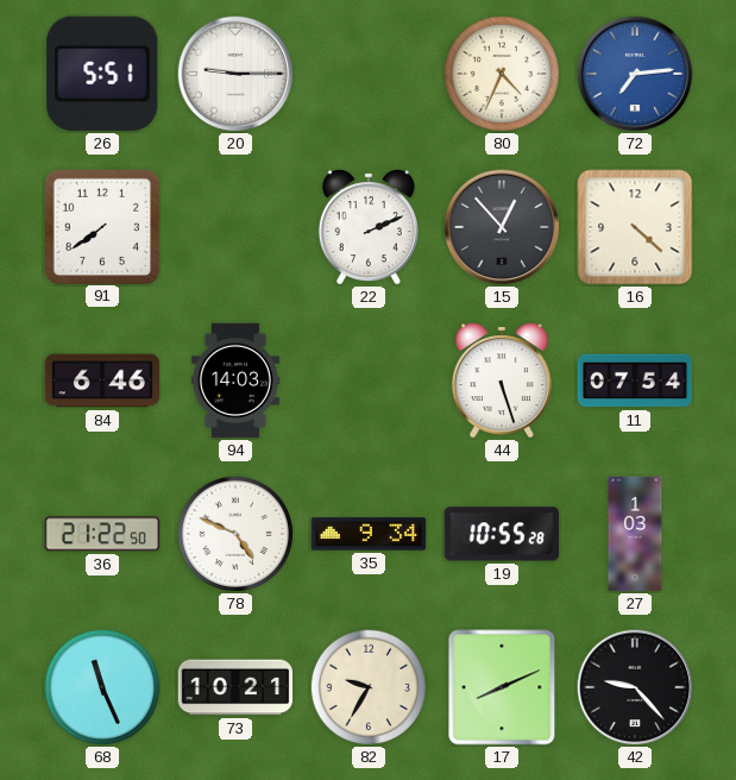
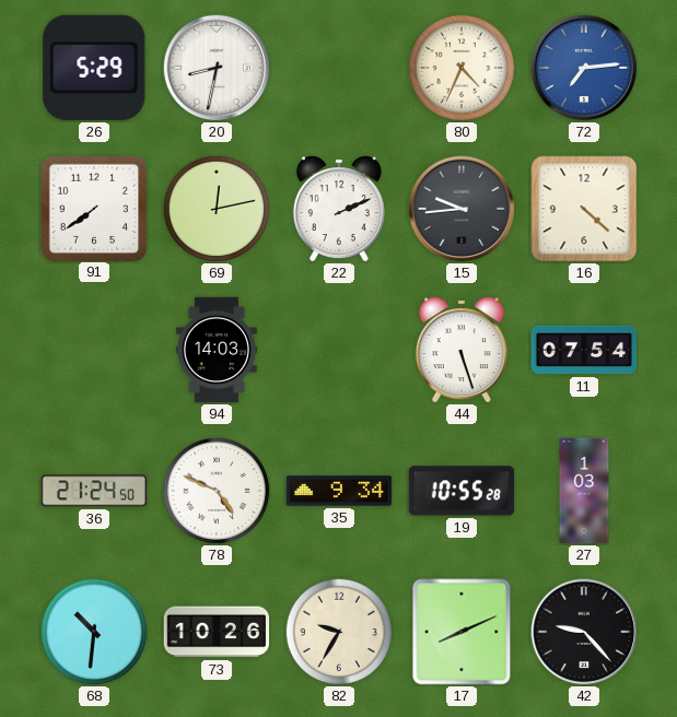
26: 5:51 -> 5:29
20: 9:15 -> 8:32
69: none -> 12:13
15: 12:53 -> 9:44
84: 6:46 -> none
36: 21:22 -> 21:24
68: 11:26 -> 10:31
73: 10:21 -> 10:26
